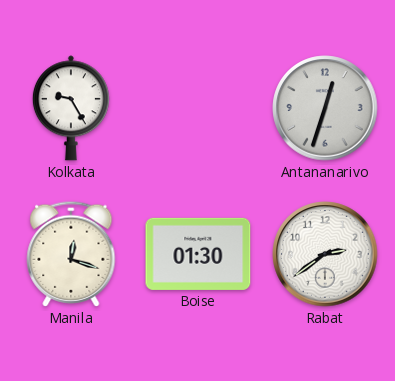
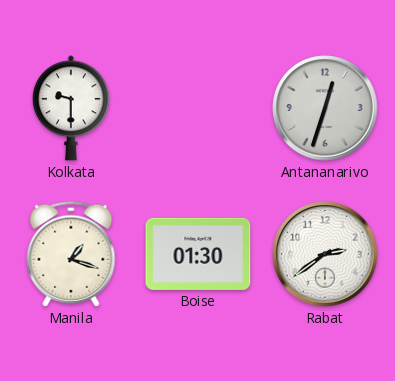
Kolkata: 9:25 -> 9:30
Manila: 12:18 -> 1:18
